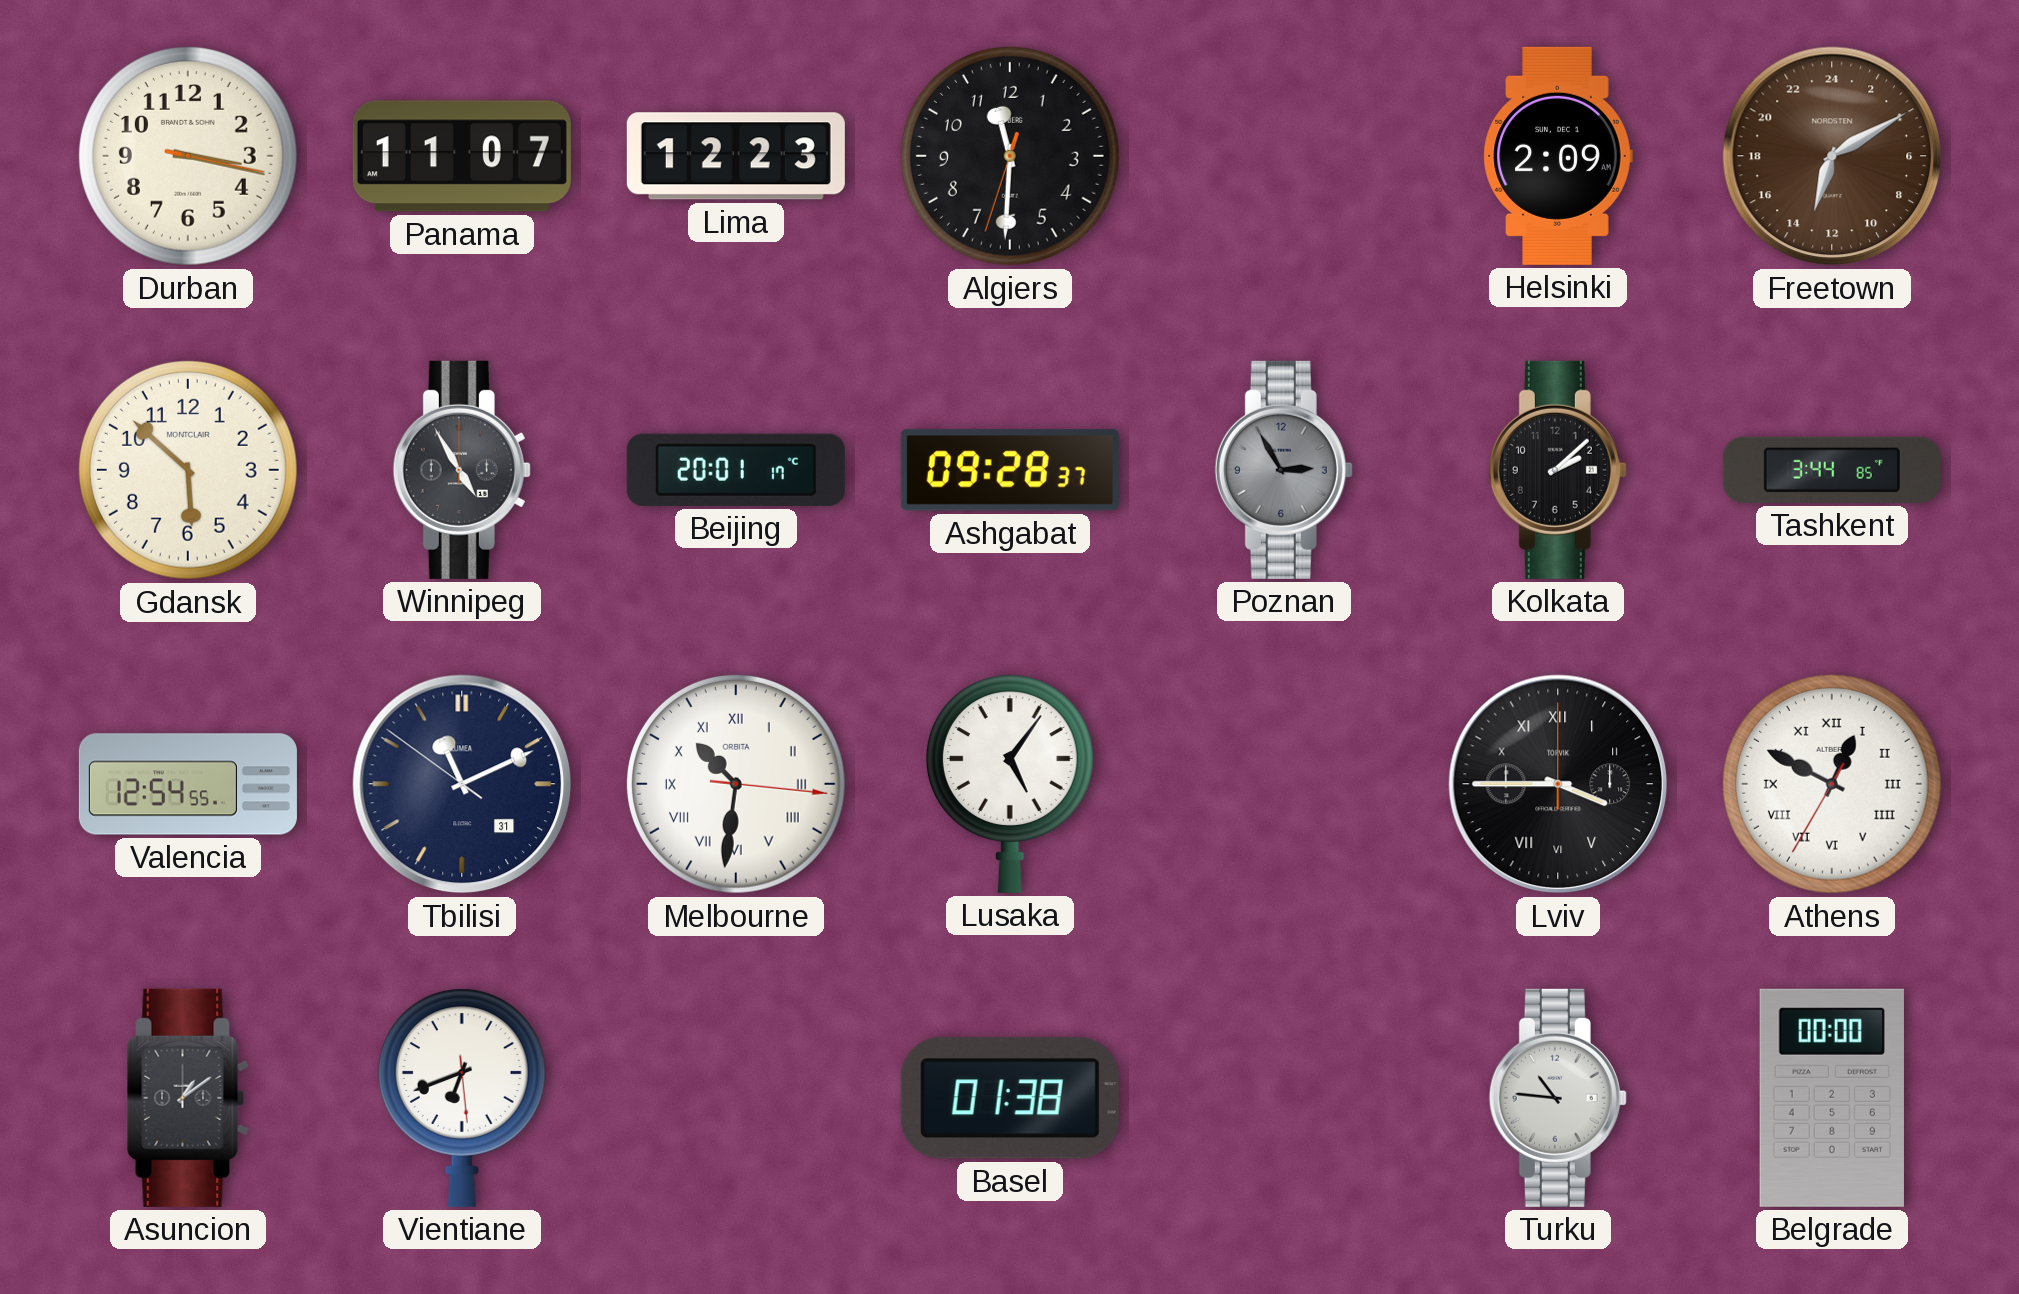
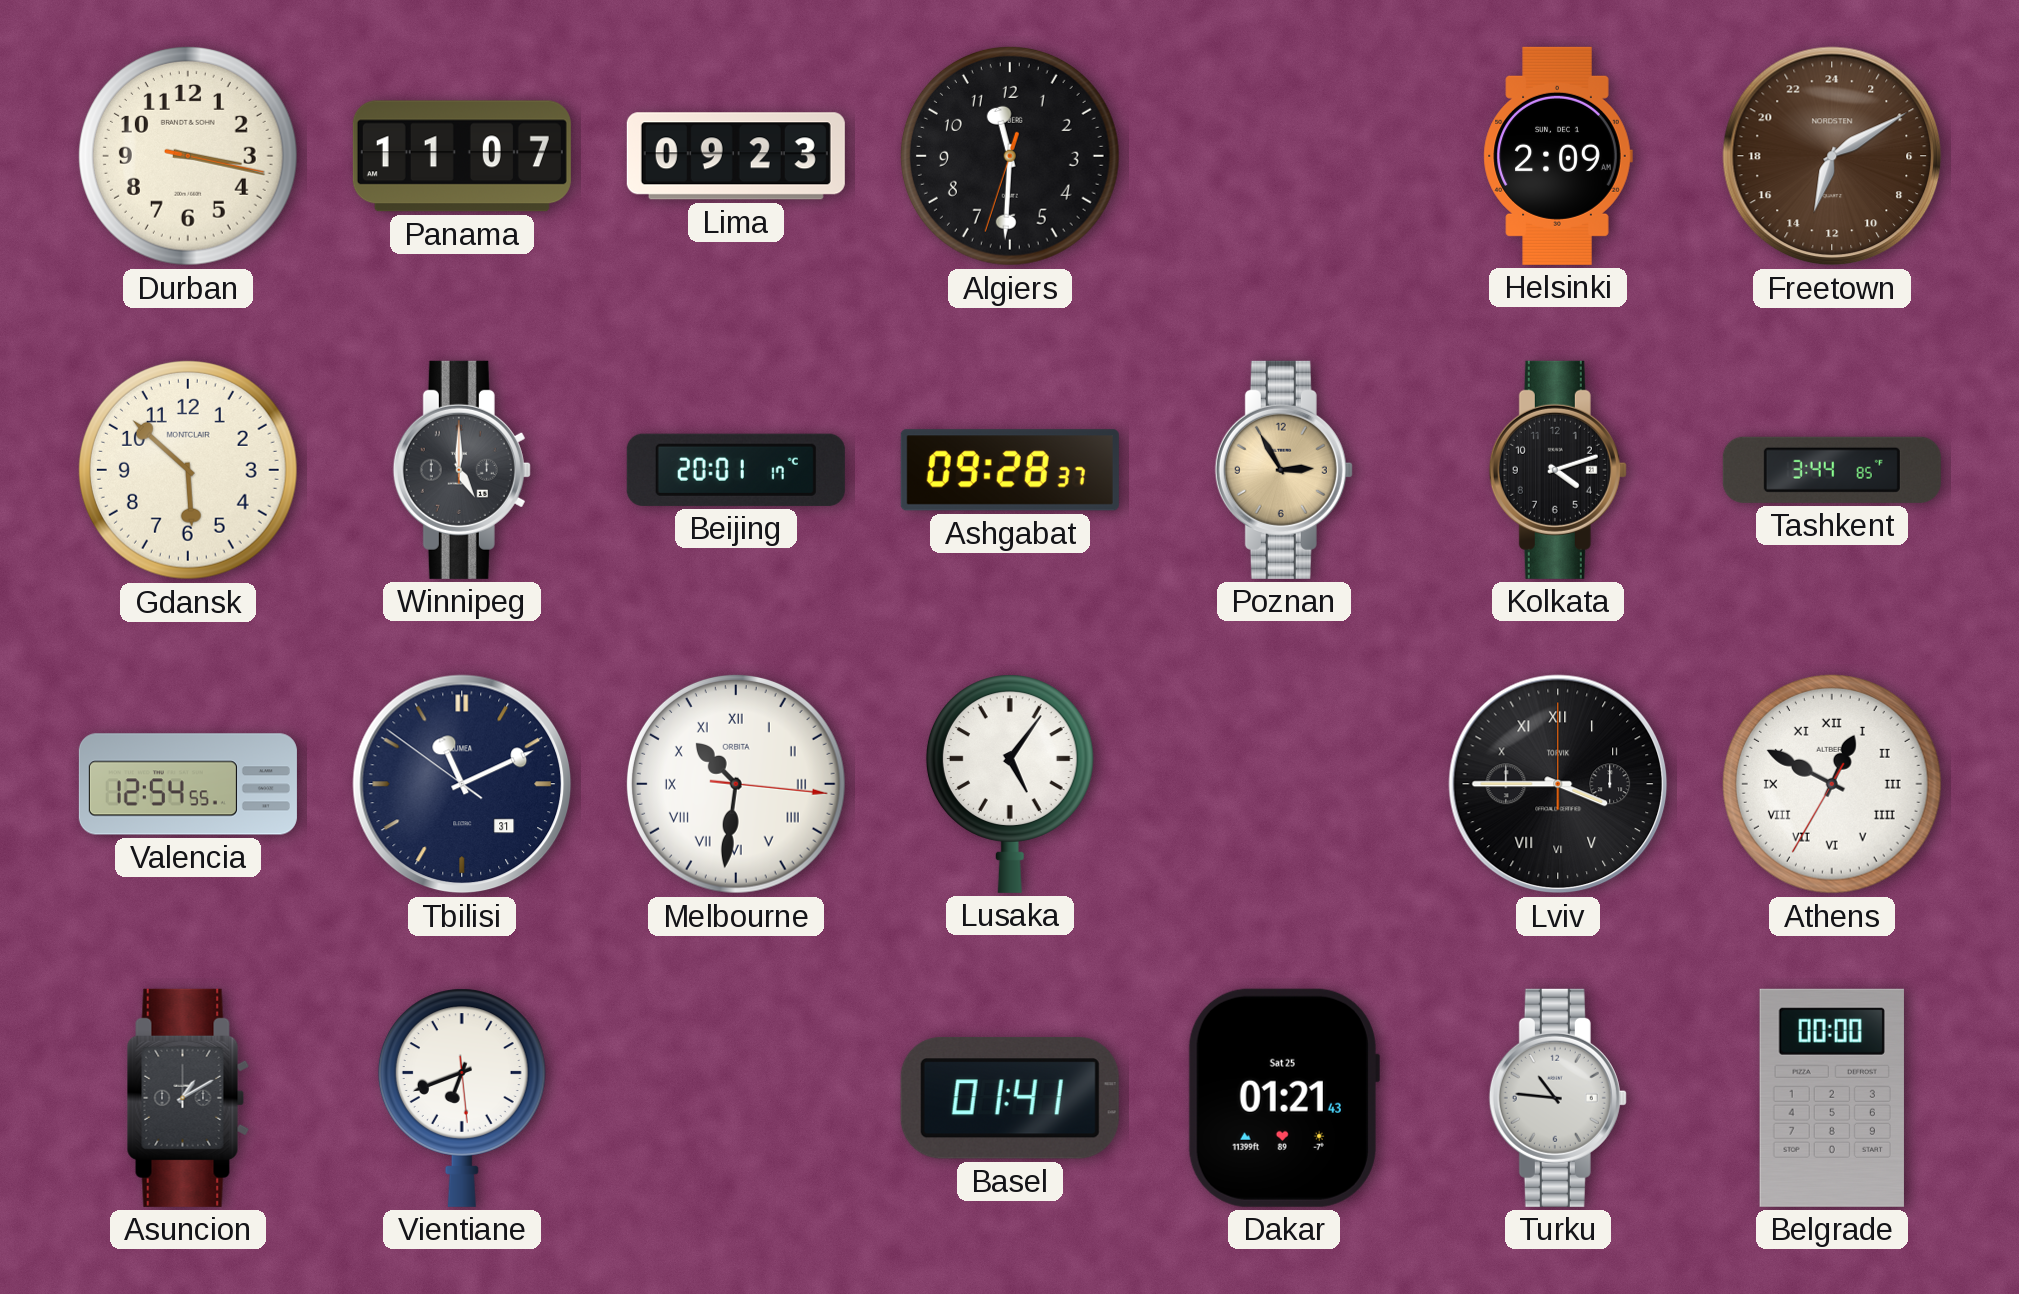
Lima: 12:23 -> 09:23
Winnipeg: 4:55 -> 5:00
Poznan dial: grey -> champagne
Kolkata: 2:08 -> 4:12
Asuncion: 1:09 -> 1:10
Basel: 01:38 -> 01:41
Dakar: none -> 01:21
